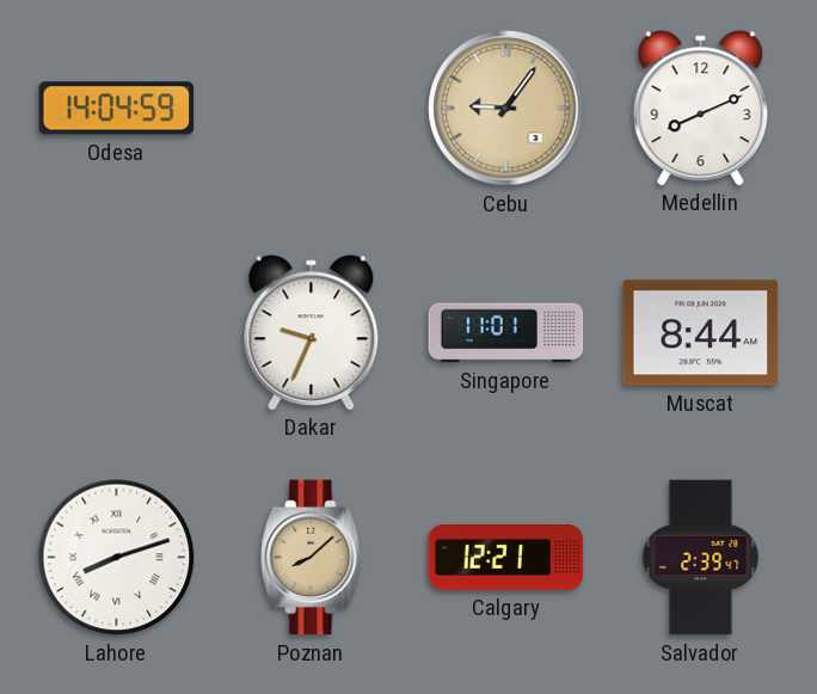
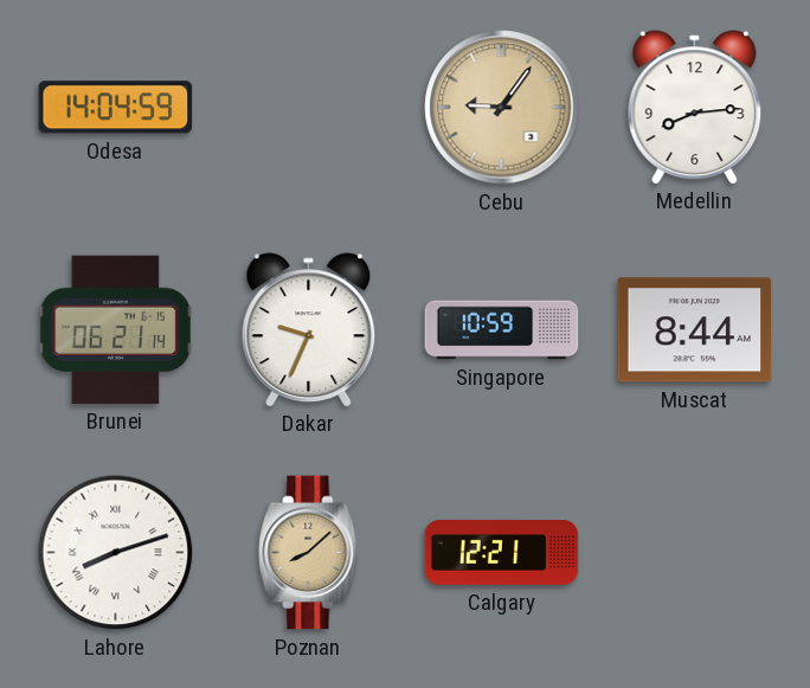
Medellin: 8:11 -> 8:14
Brunei: none -> 06:21
Singapore: 11:01 -> 10:59
Salvador: 2:39 -> none
